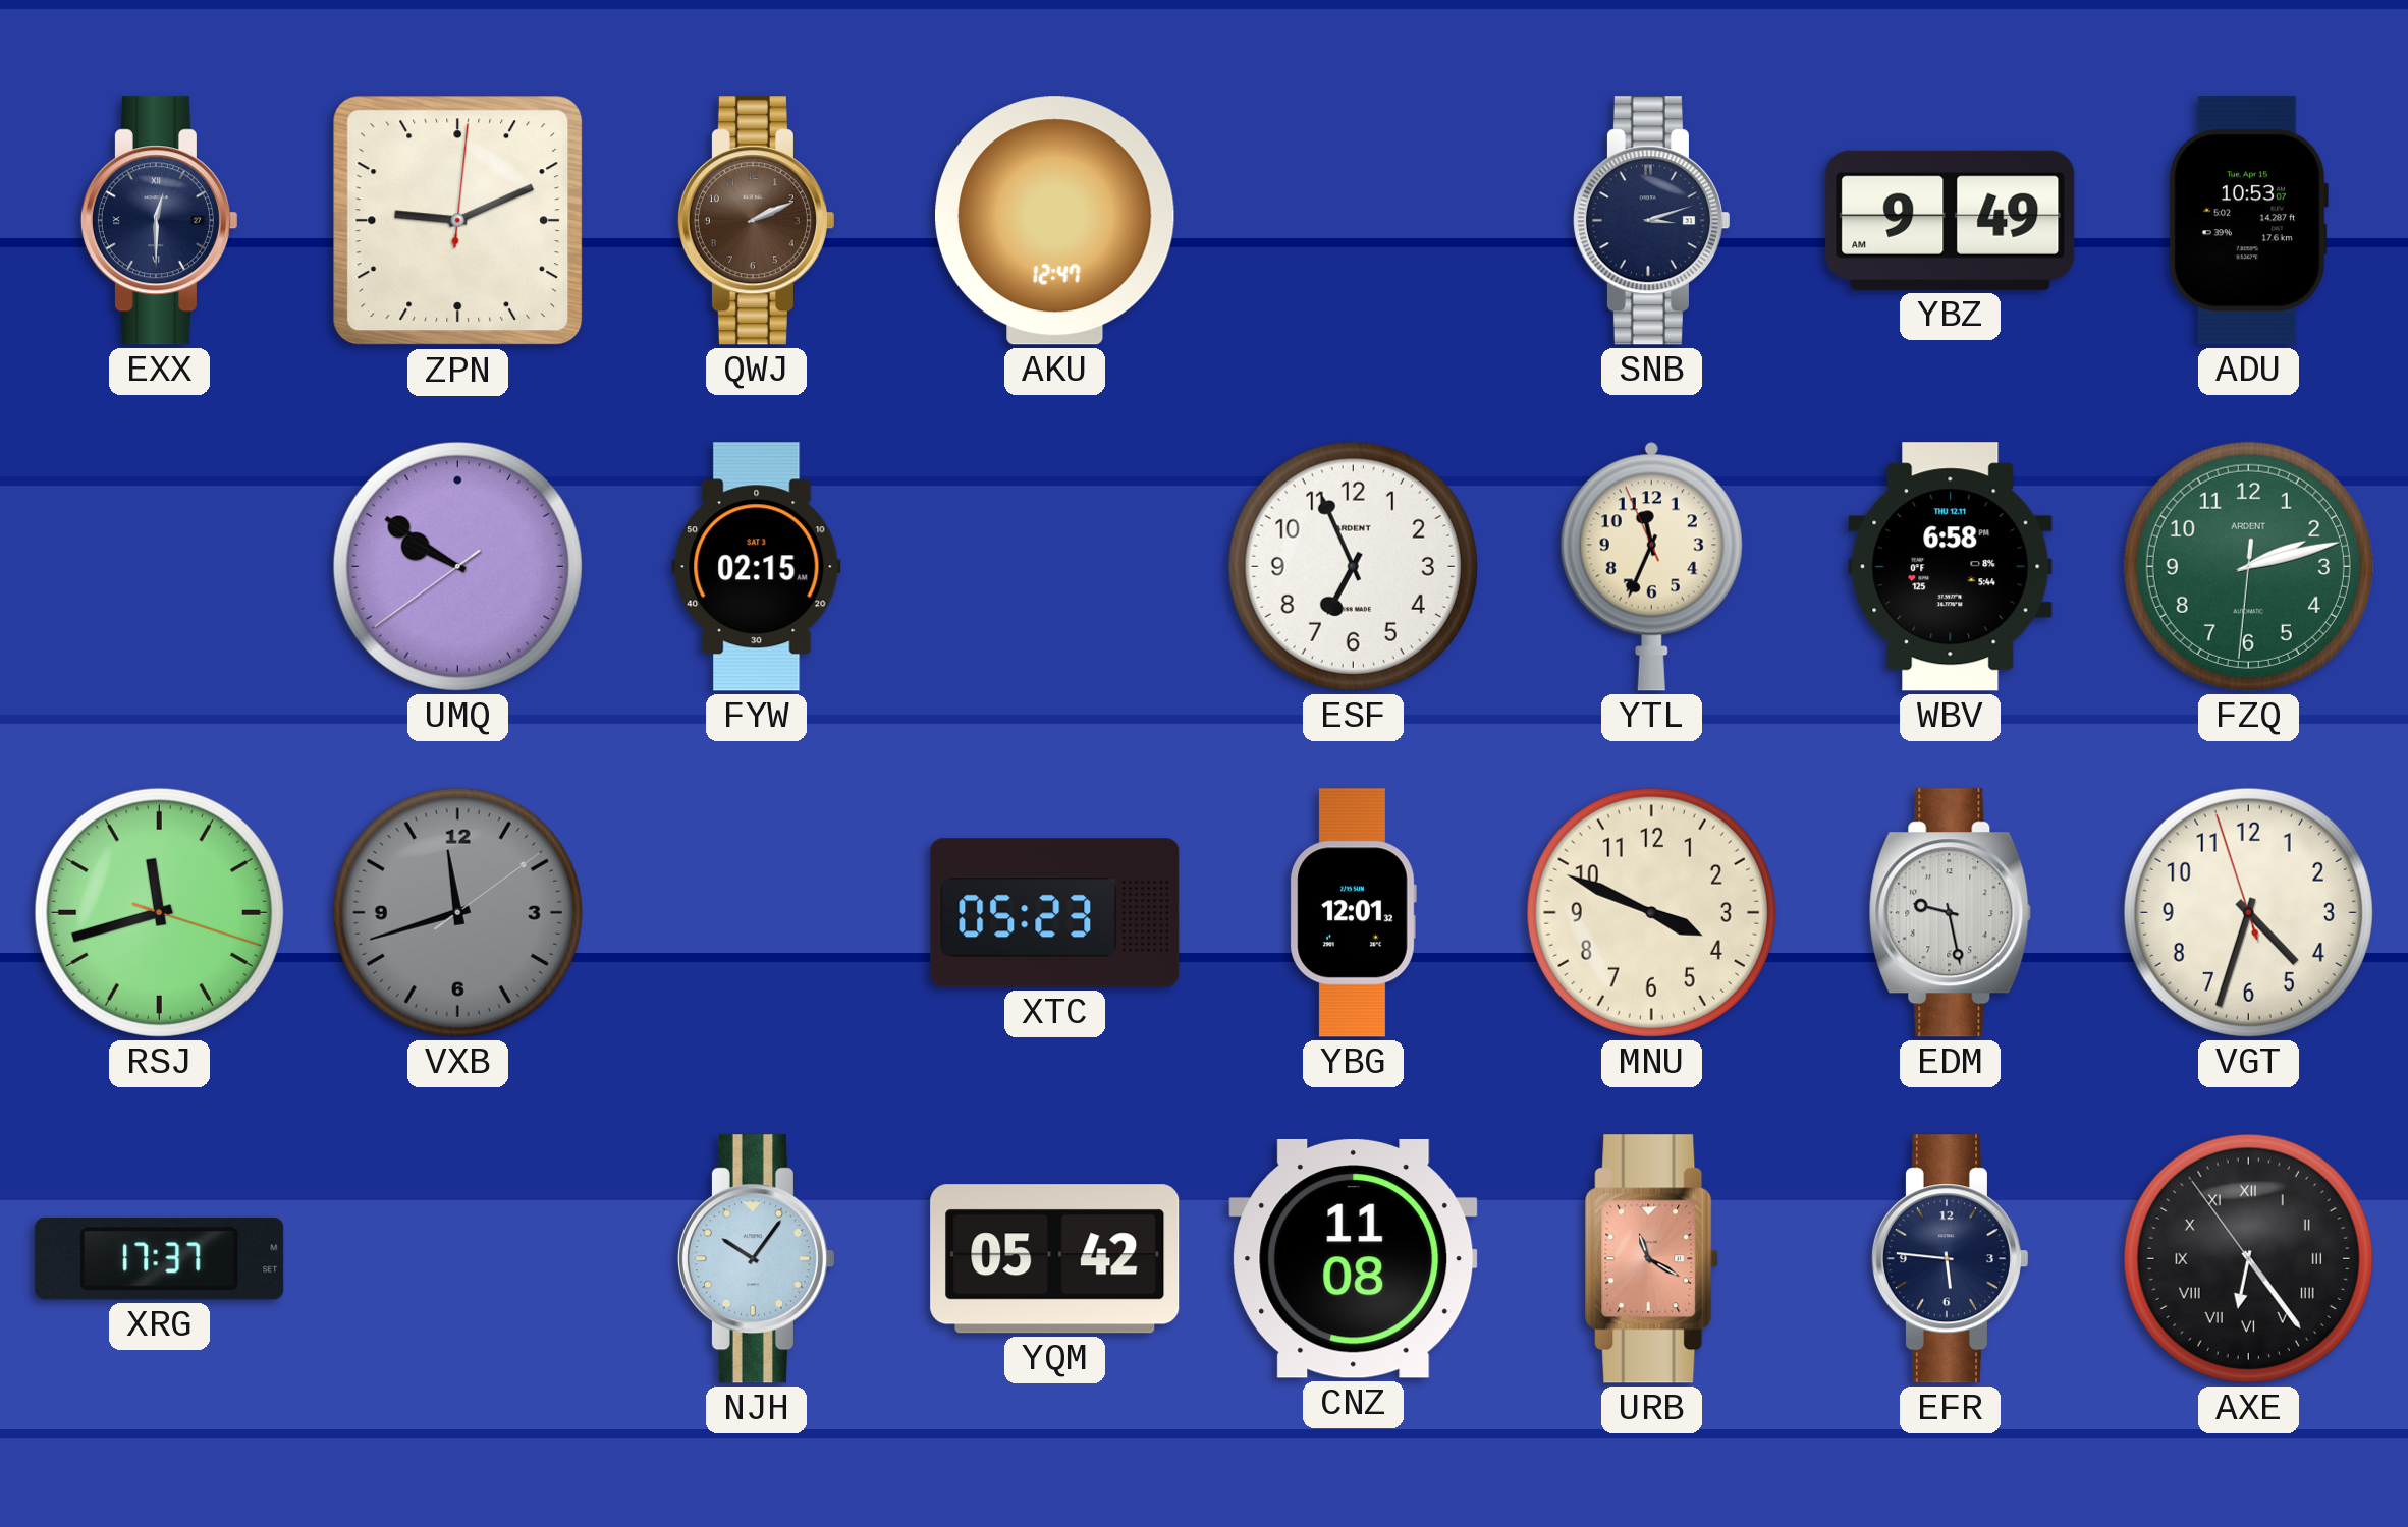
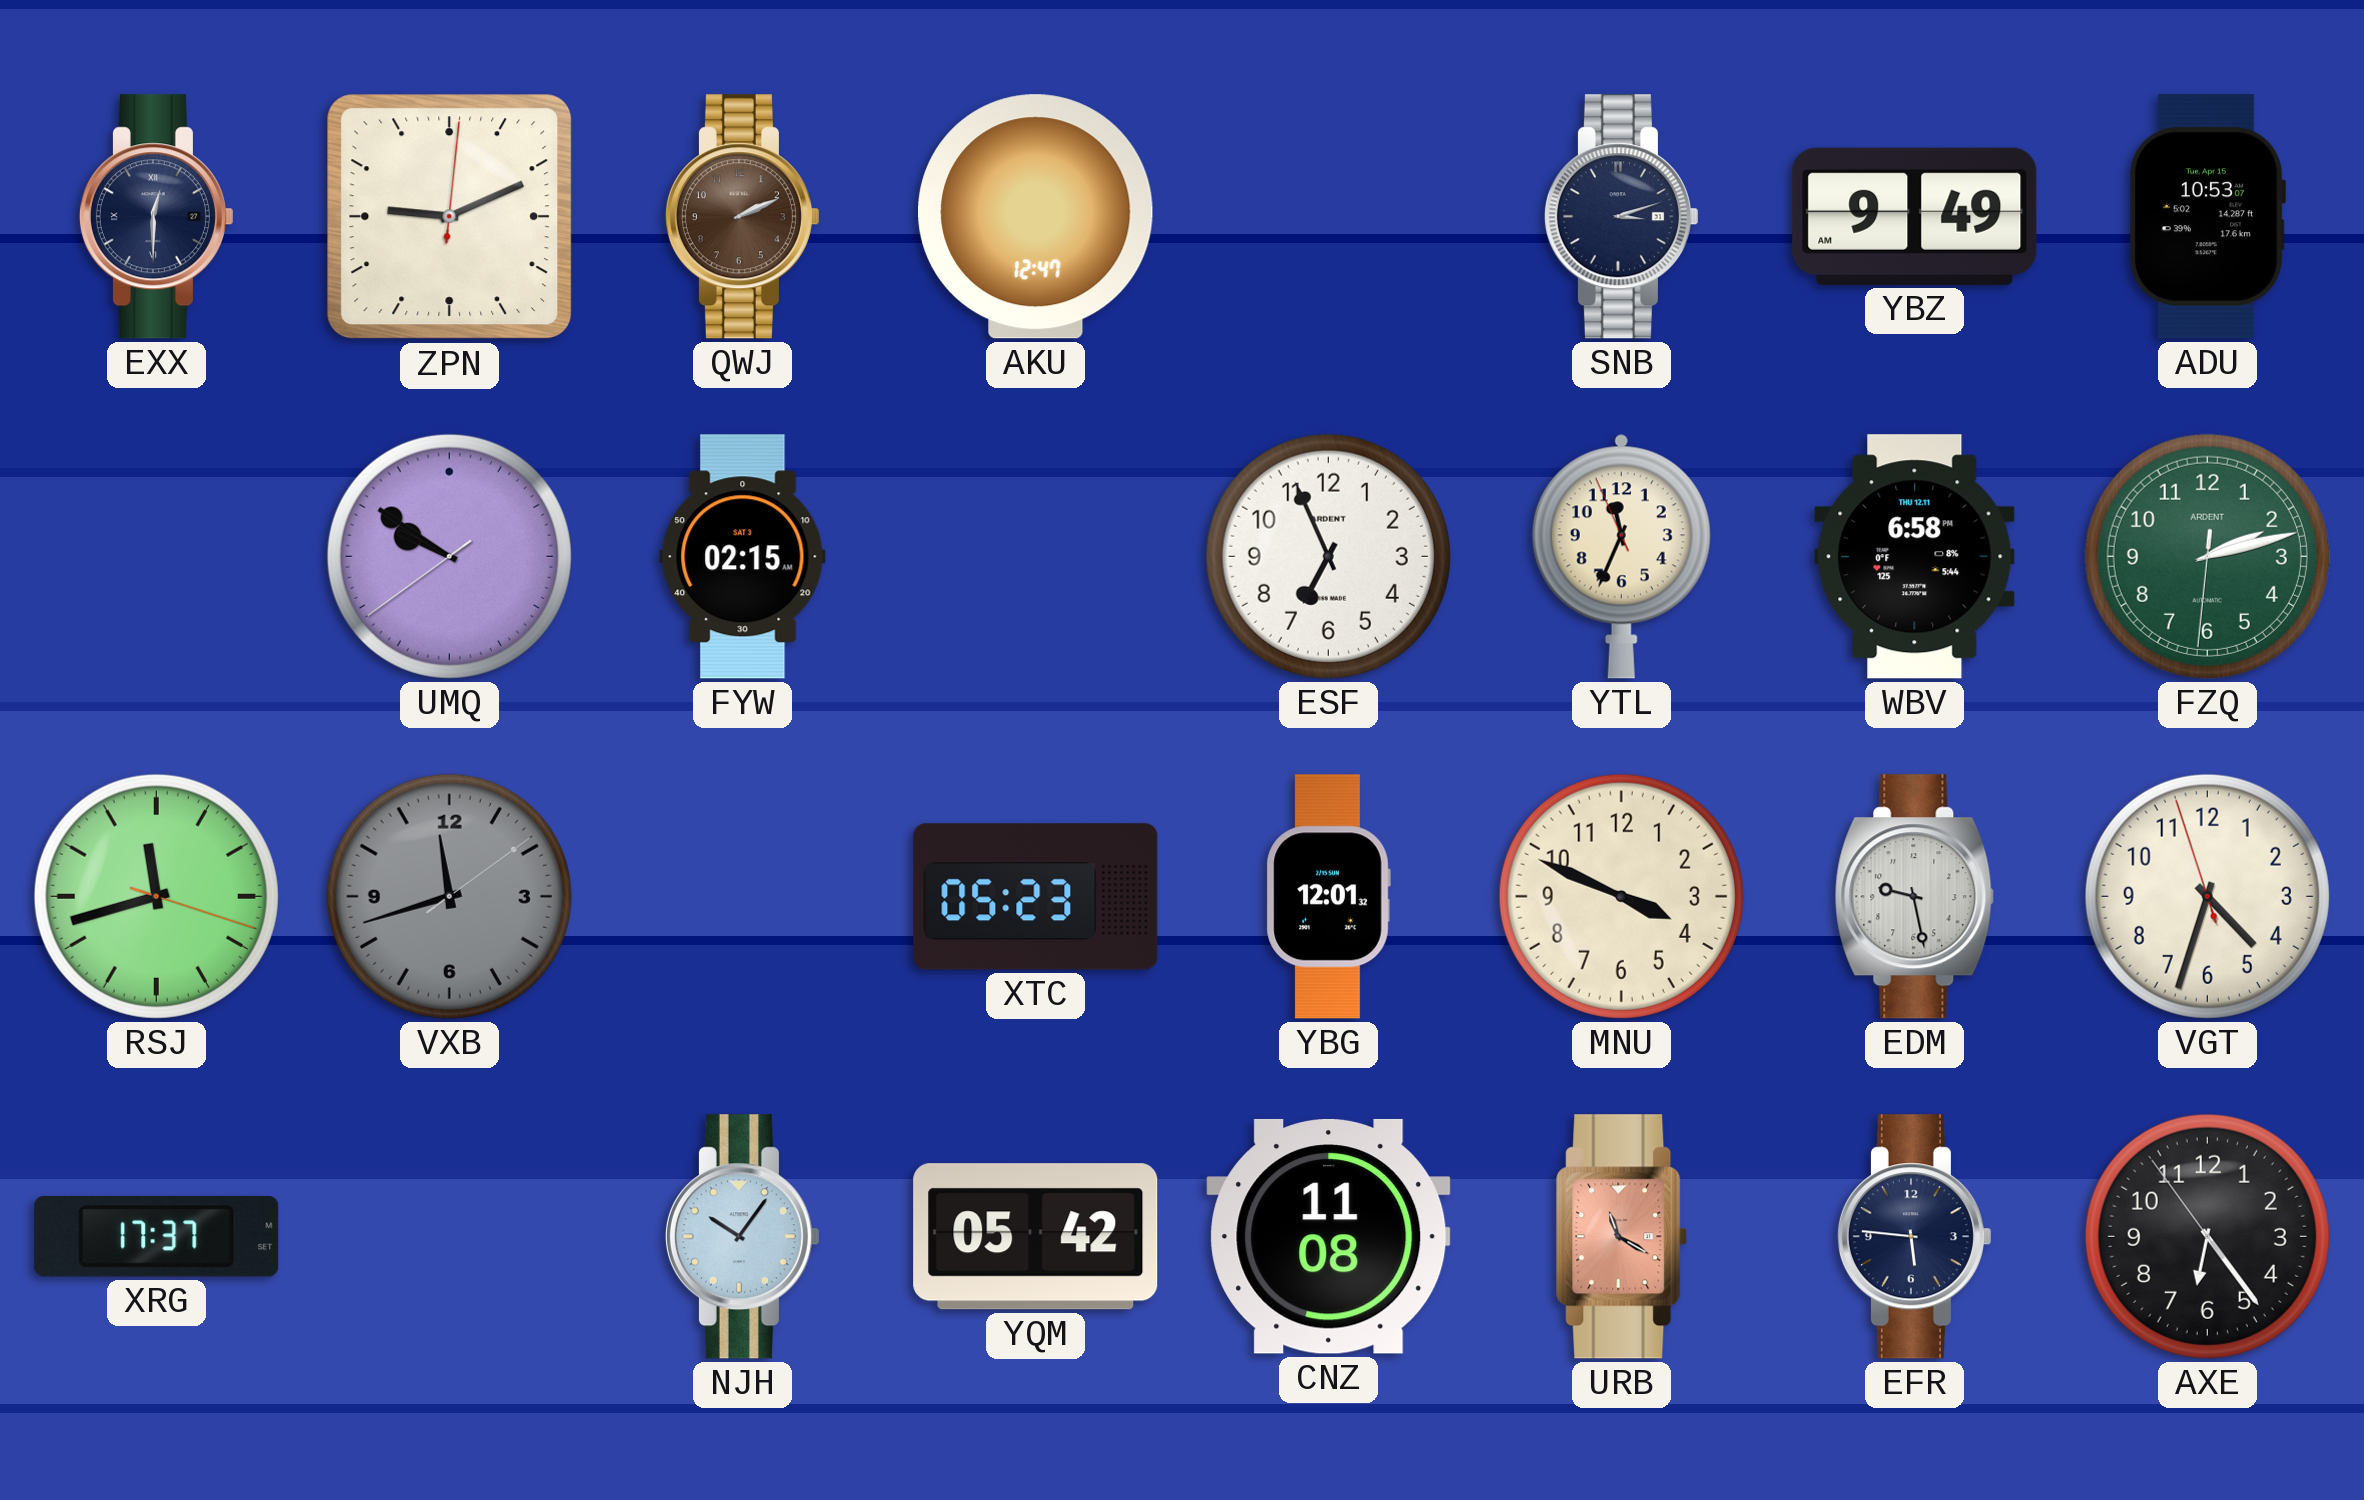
AXE numerals: Roman -> Arabic
